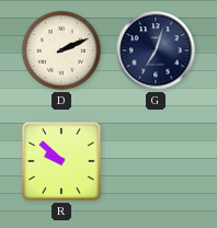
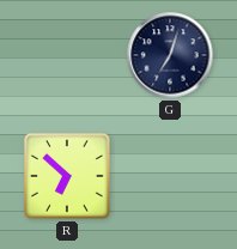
D: 2:11 -> none
R: 9:52 -> 6:52
